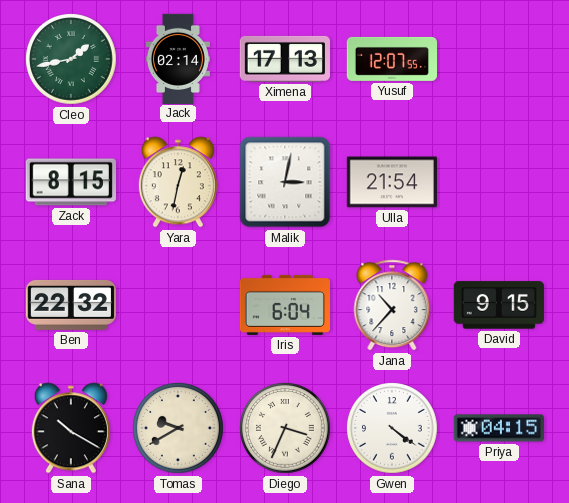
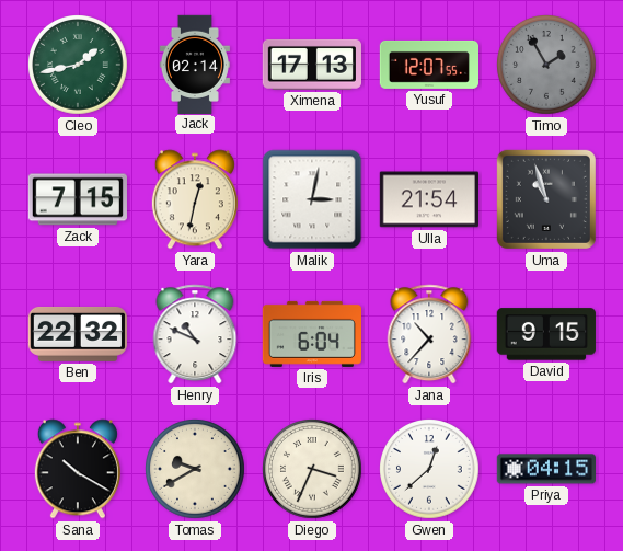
Timo: none -> 1:55
Zack: 8:15 -> 7:15
Uma: none -> 10:57
Henry: none -> 10:49
Gwen: 4:21 -> 12:38
